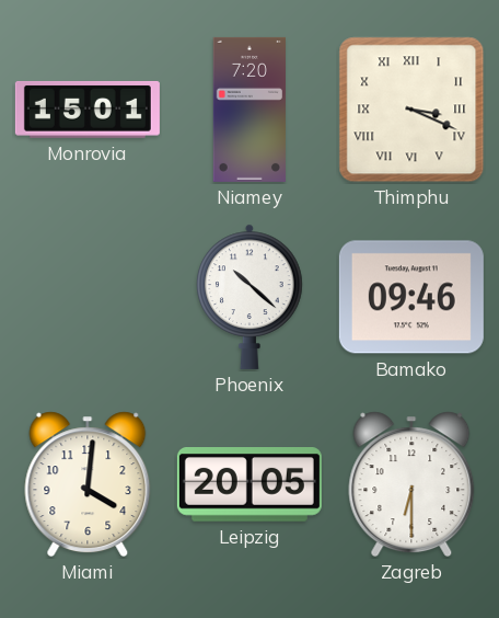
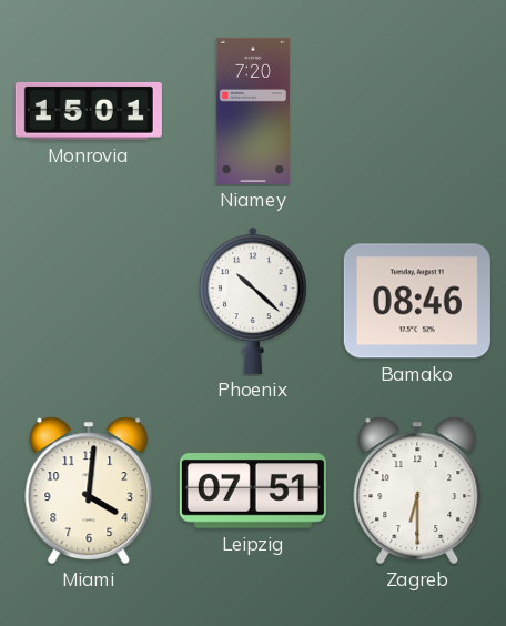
Thimphu: 3:19 -> none
Bamako: 09:46 -> 08:46
Leipzig: 20:05 -> 07:51
